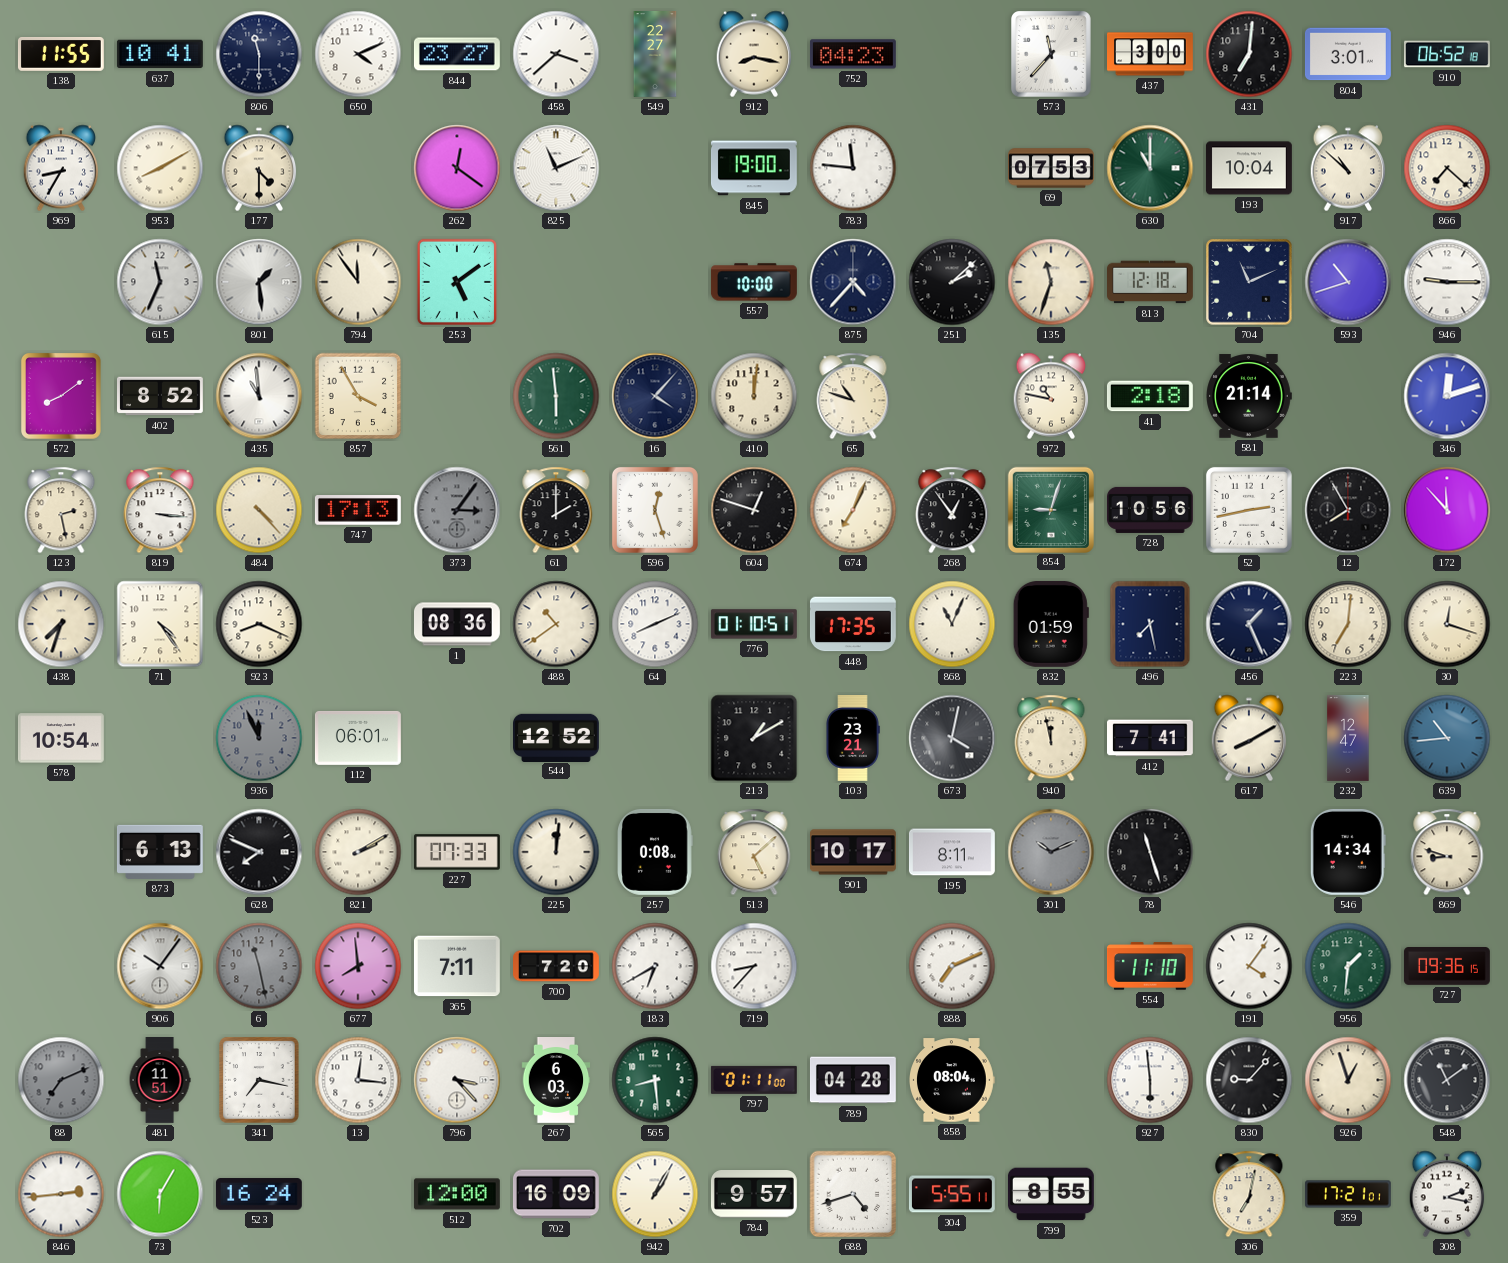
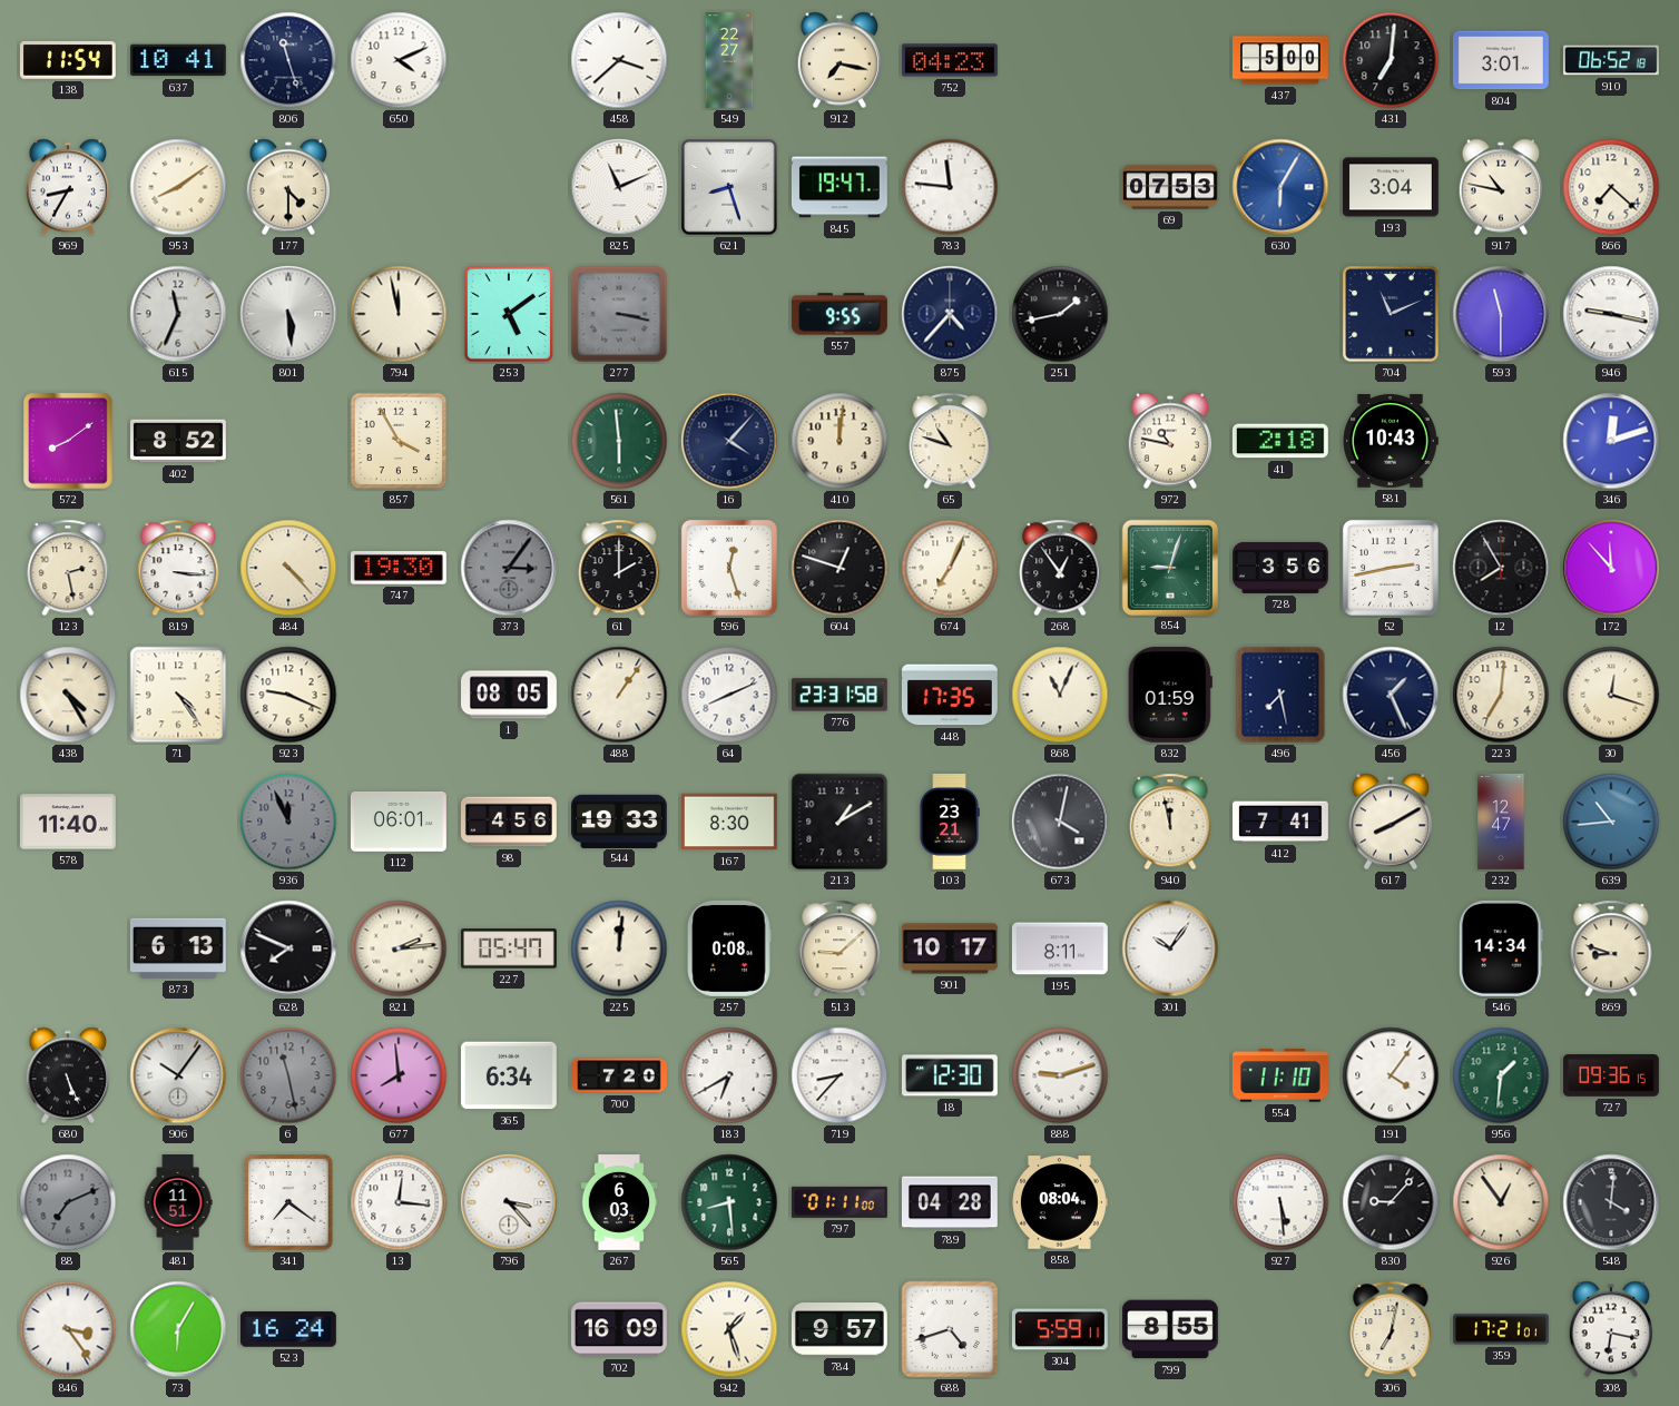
138: 11:55 -> 11:54
806: 11:30 -> 11:27
844: 23:27 -> none
912: 8:17 -> 7:17
573: 11:37 -> none
437: 3:00 -> 5:00
953: 8:10 -> 8:09
262: 12:21 -> none
621: none -> 8:27
845: 19:00 -> 19:47
630: 11:00 -> 6:05
630 dial: green -> blue
193: 10:04 -> 3:04
917: 10:52 -> 10:47
801: 1:29 -> 5:29
794: 11:54 -> 11:58
277: none -> 3:17
557: 10:00 -> 9:55
251: 2:08 -> 1:43
135: 11:33 -> none
813: 12:18 -> none
593: 10:42 -> 11:30
946: 9:15 -> 9:17
435: 10:59 -> none
581: 21:14 -> 10:43
747: 17:13 -> 19:30
728: 10:56 -> 3:56
438: 7:33 -> 4:25
923: 8:19 -> 9:19
1: 08:36 -> 08:05
488: 10:39 -> 1:06
776: 01:10 -> 23:31
578: 10:54 -> 11:40
98: none -> 4:56
544: 12:52 -> 19:33
167: none -> 8:30
821: 2:10 -> 2:14
227: 07:33 -> 05:47
513: 5:08 -> 9:08
301: 10:11 -> 10:06
301 dial: grey -> white
78: 11:27 -> none
680: none -> 5:26
365: 7:11 -> 6:34
18: none -> 12:30
888: 7:11 -> 9:12
341: 7:17 -> 7:21
927: 5:59 -> 5:29
926: 12:57 -> 12:54
548: 11:09 -> 4:01
846: 2:44 -> 3:24
512: 12:00 -> none
942: 1:05 -> 1:27
304: 5:55 -> 5:59
308: 2:17 -> 6:17
